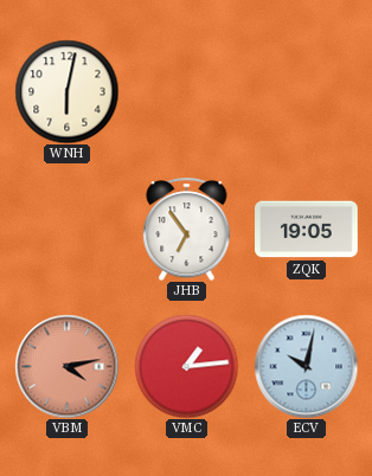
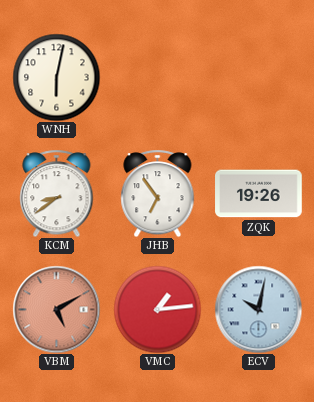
KCM: none -> 8:39
ZQK: 19:05 -> 19:26
VBM: 4:13 -> 5:10
